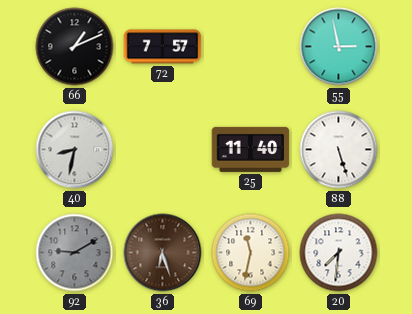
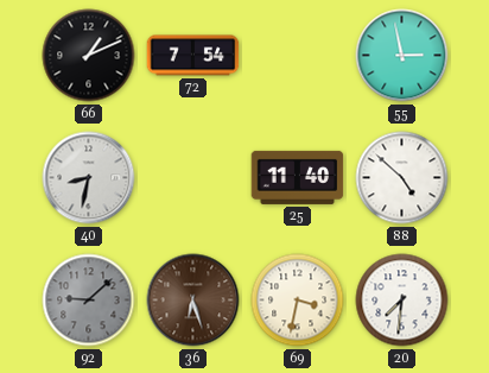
72: 7:57 -> 7:54
88: 5:27 -> 4:52
92: 9:10 -> 9:08
69: 11:32 -> 3:32
